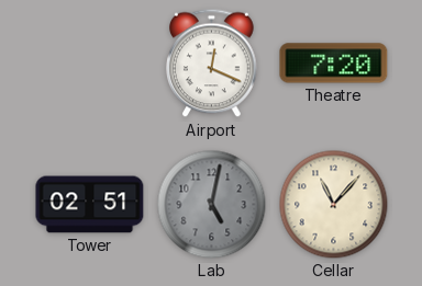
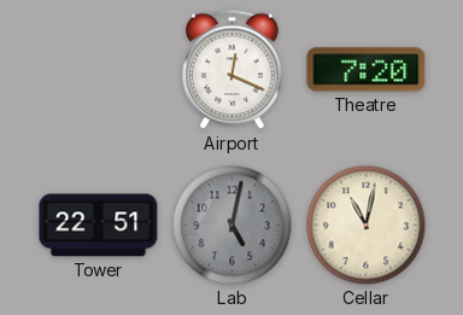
Tower: 02:51 -> 22:51
Cellar: 11:07 -> 11:02
